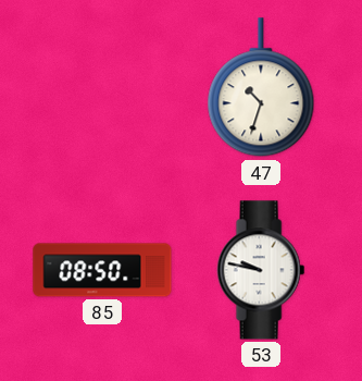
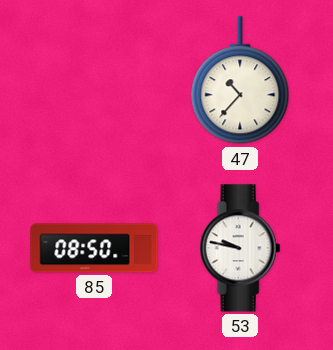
47: 10:33 -> 10:37
